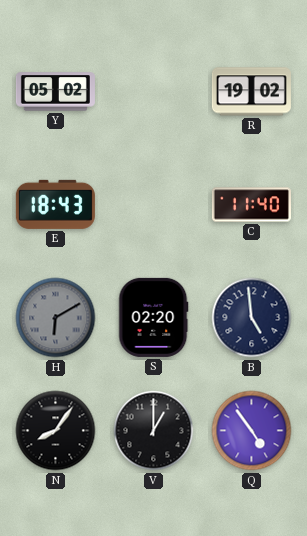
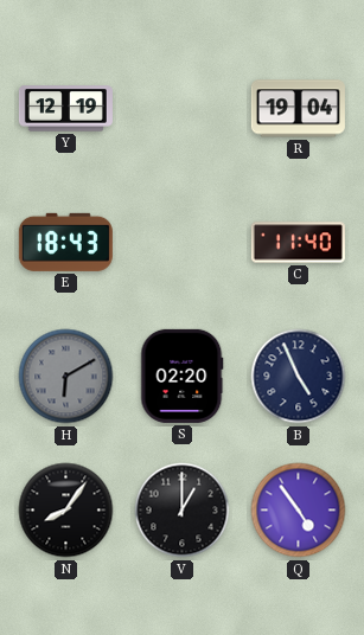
Y: 05:02 -> 12:19
R: 19:02 -> 19:04
B: 4:59 -> 4:56
